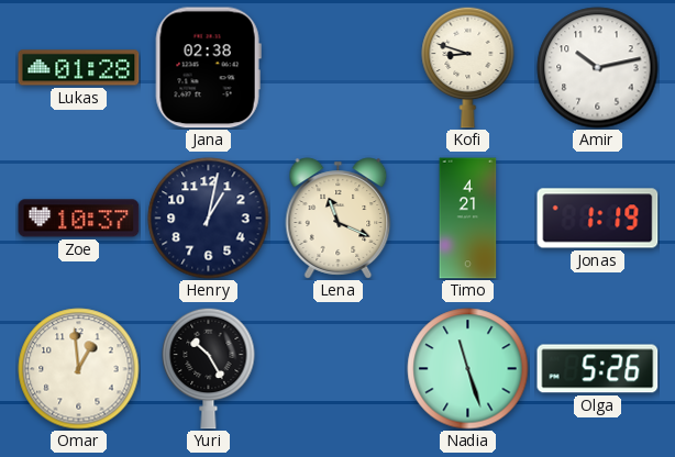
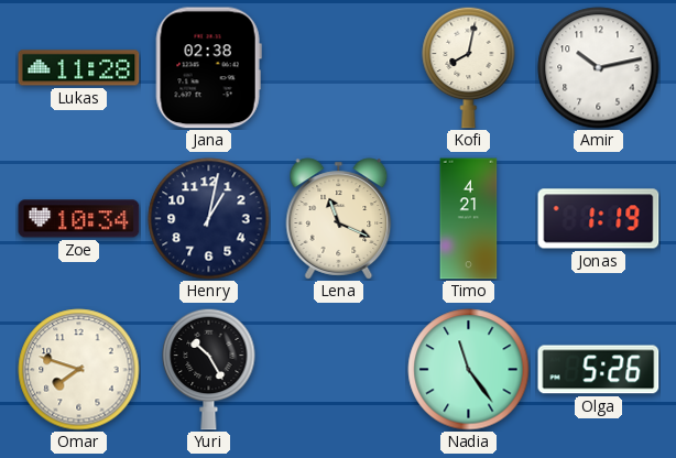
Lukas: 01:28 -> 11:28
Kofi: 8:48 -> 8:02
Zoe: 10:37 -> 10:34
Omar: 12:59 -> 7:48
Nadia: 11:27 -> 11:24
